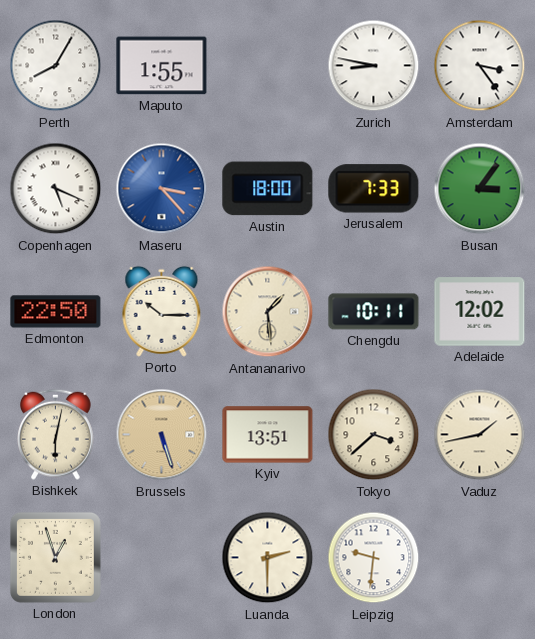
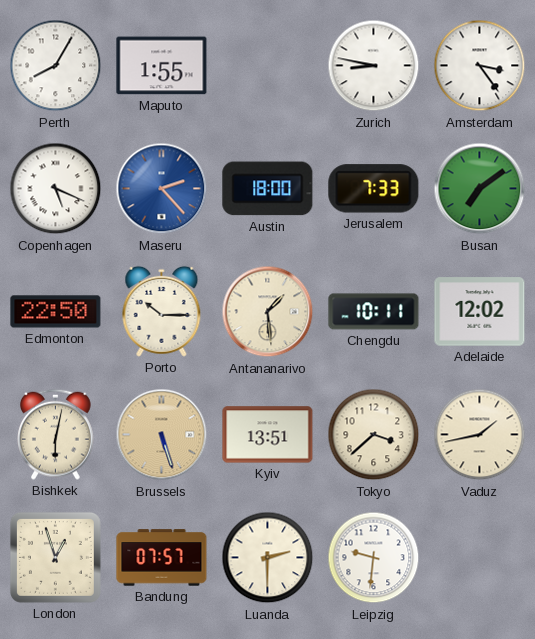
Maseru: 3:23 -> 2:23
Busan: 3:06 -> 7:09
Bandung: none -> 07:57
